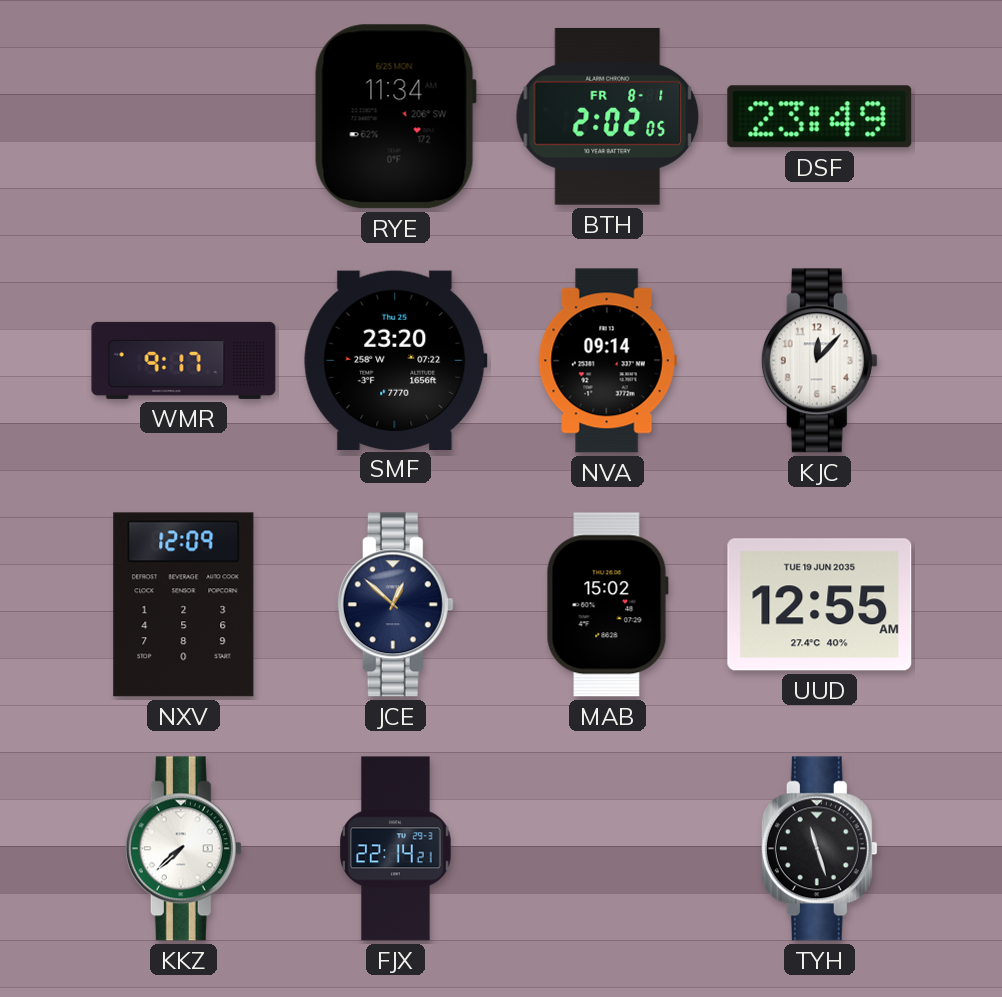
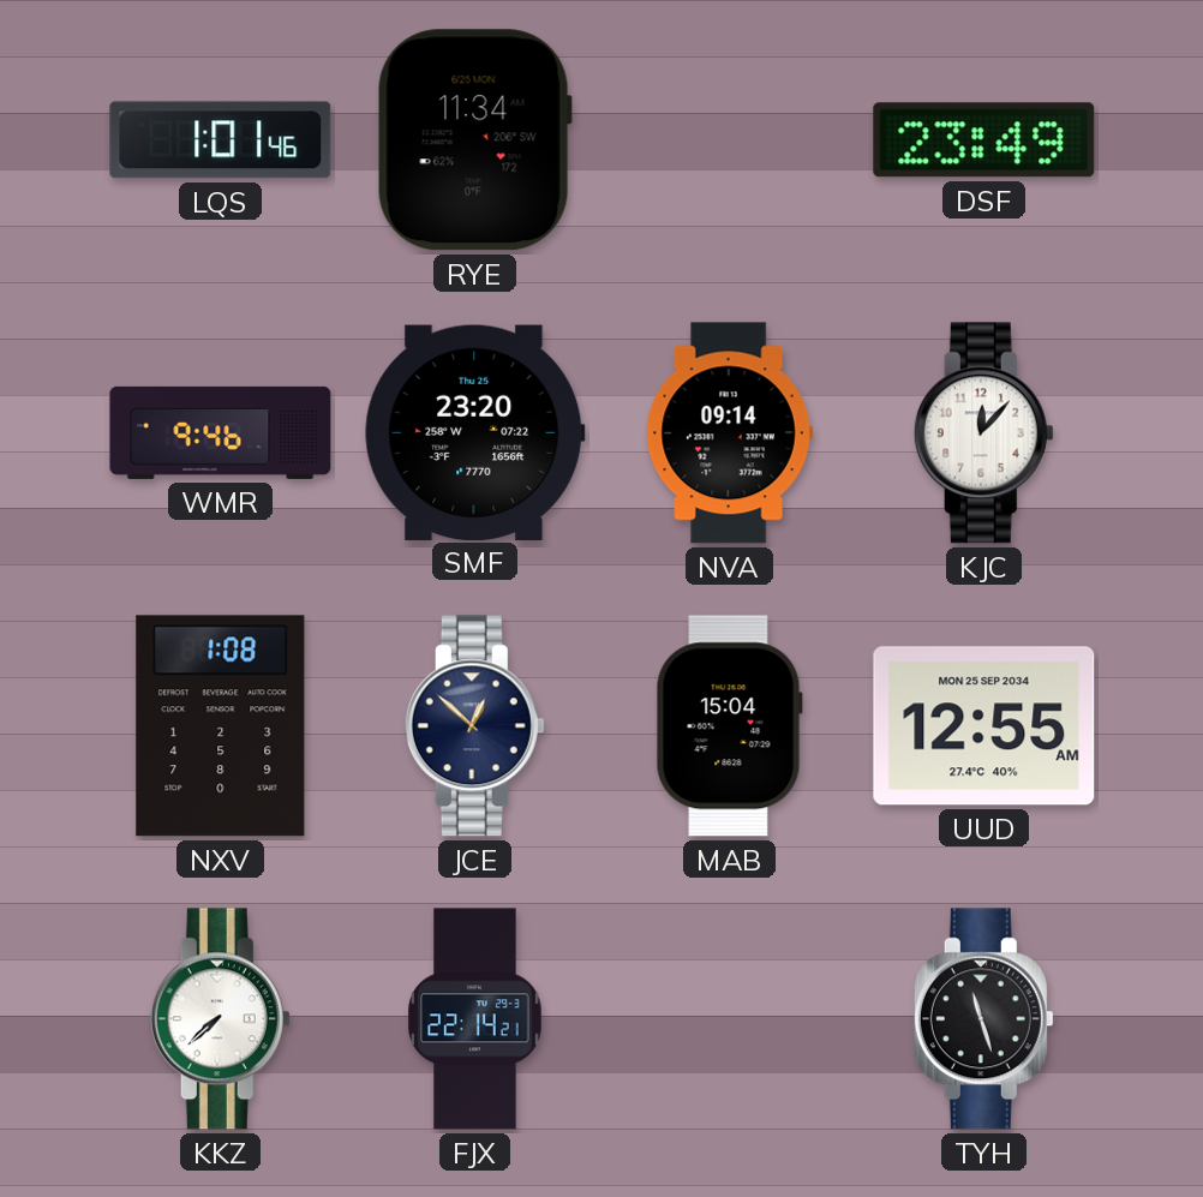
LQS: none -> 1:01
BTH: 2:02 -> none
WMR: 9:17 -> 9:46
NXV: 12:09 -> 1:08
MAB: 15:02 -> 15:04
UUD date: TUE 19 JUN 2035 -> MON 25 SEP 2034
